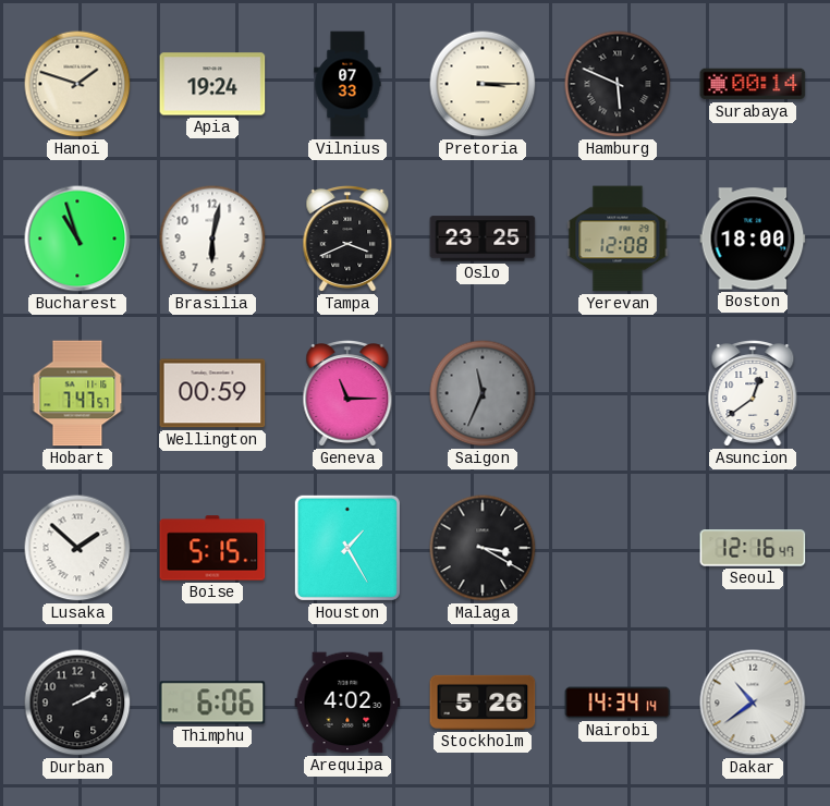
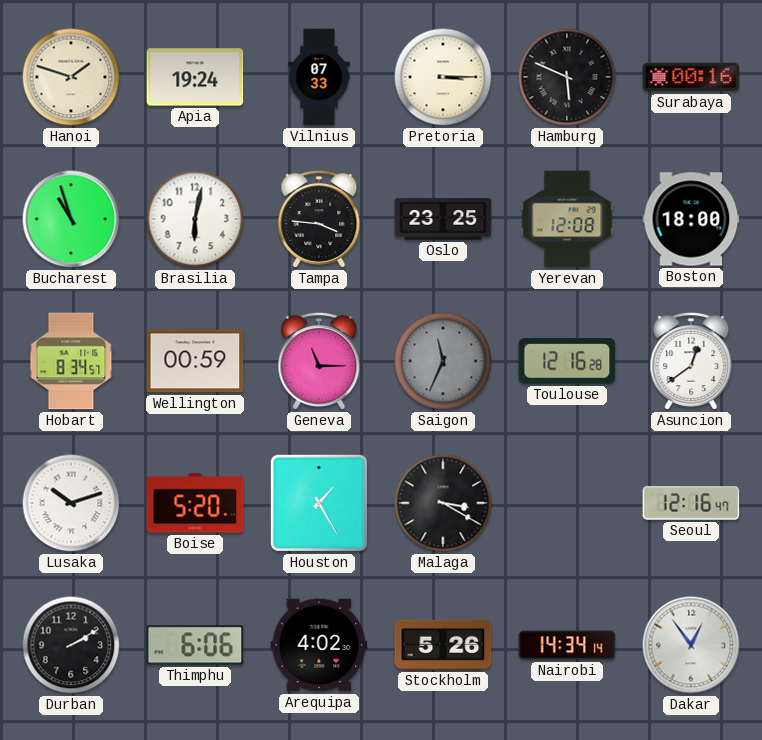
Surabaya: 00:14 -> 00:16
Tampa: 3:41 -> 3:46
Hobart: 7:47 -> 8:34
Toulouse: none -> 12:16
Lusaka: 1:52 -> 10:12
Boise: 5:15 -> 5:20
Dakar: 10:39 -> 12:54
